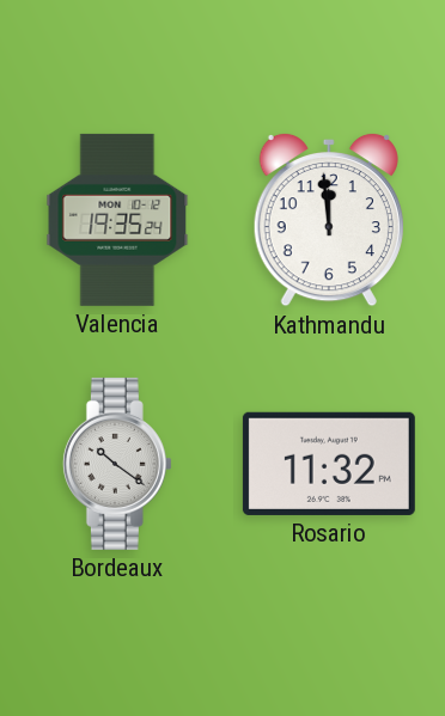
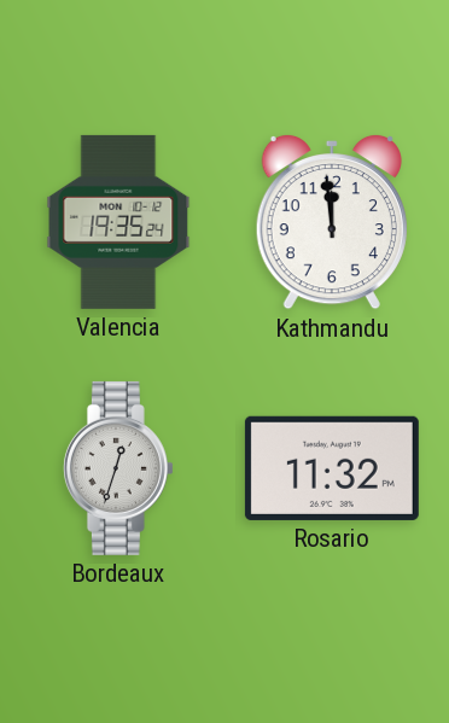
Bordeaux: 10:21 -> 12:33
